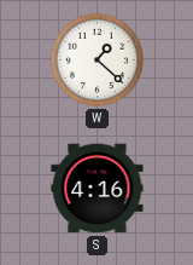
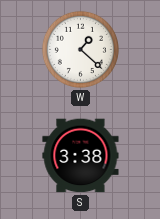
S: 4:16 -> 3:38
